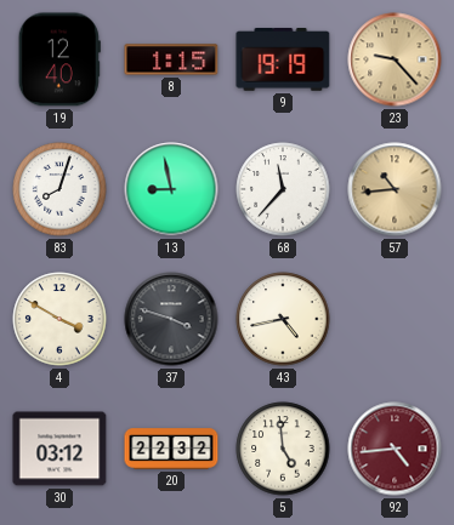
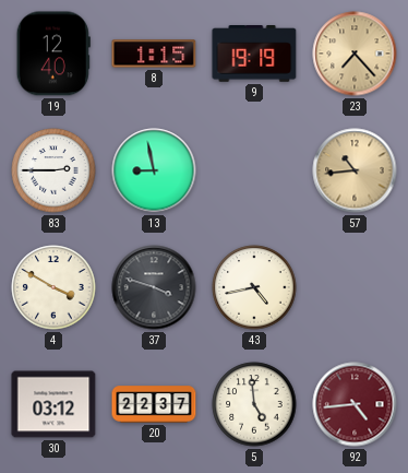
23: 9:23 -> 7:23
83: 8:03 -> 2:45
68: 11:37 -> none
20: 22:32 -> 22:37
